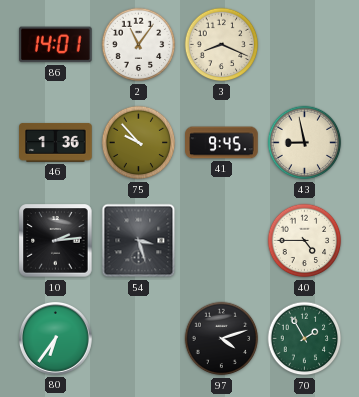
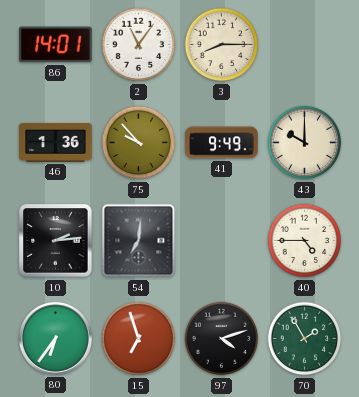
3: 8:19 -> 8:15
41: 9:45 -> 9:49
43: 8:58 -> 10:00
54: 3:27 -> 7:01
15: none -> 6:57
